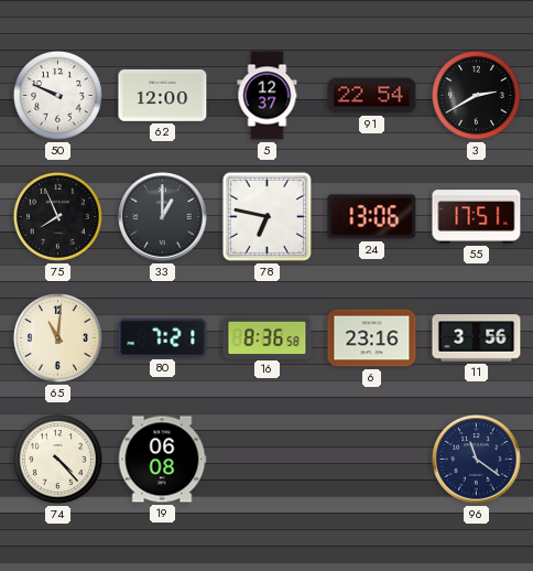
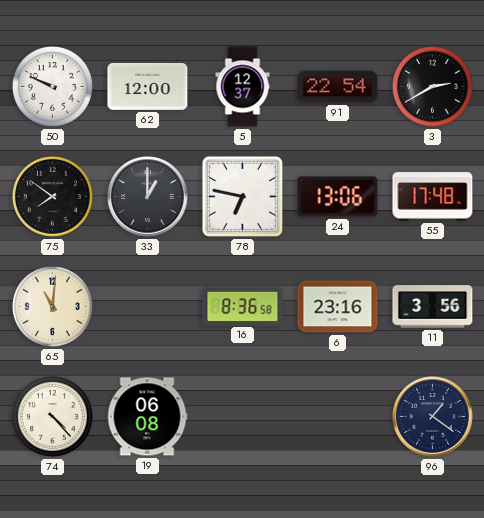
75: 7:56 -> 7:51
55: 17:51 -> 17:48
80: 7:21 -> none
96: 11:21 -> 1:21
